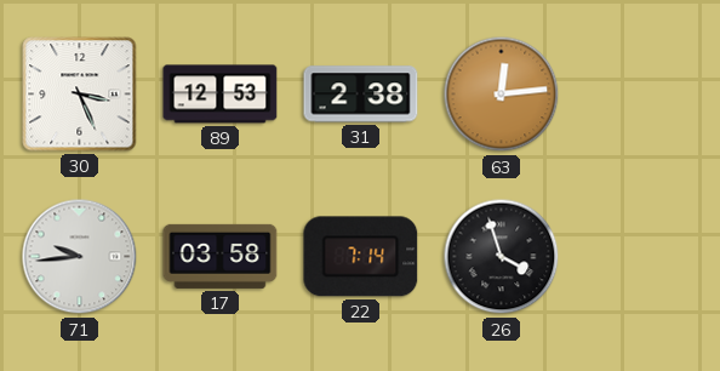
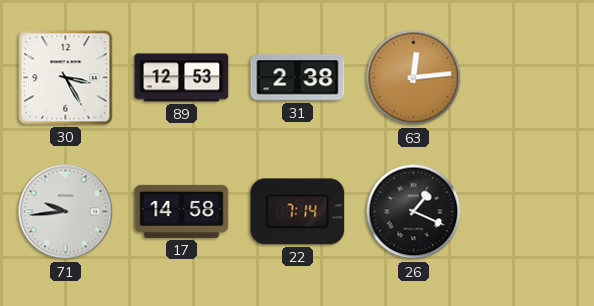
30: 3:26 -> 3:25
17: 03:58 -> 14:58
26: 3:57 -> 1:19
